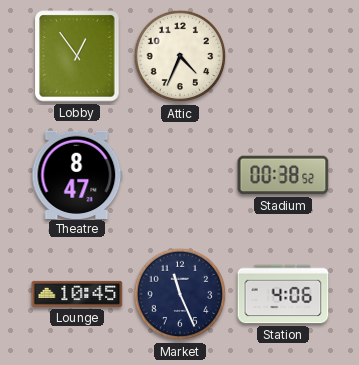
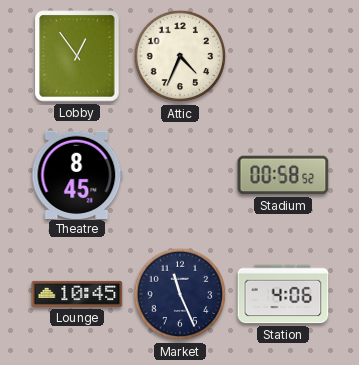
Theatre: 8:47 -> 8:45
Stadium: 00:38 -> 00:58
